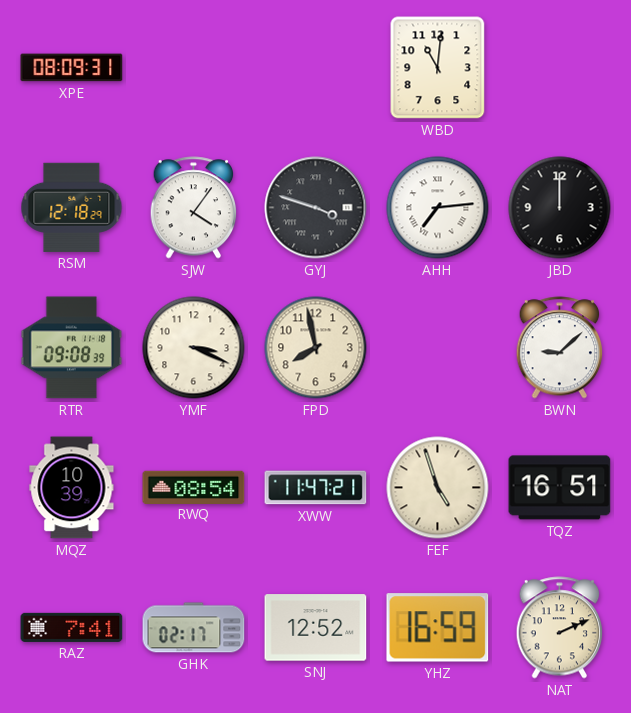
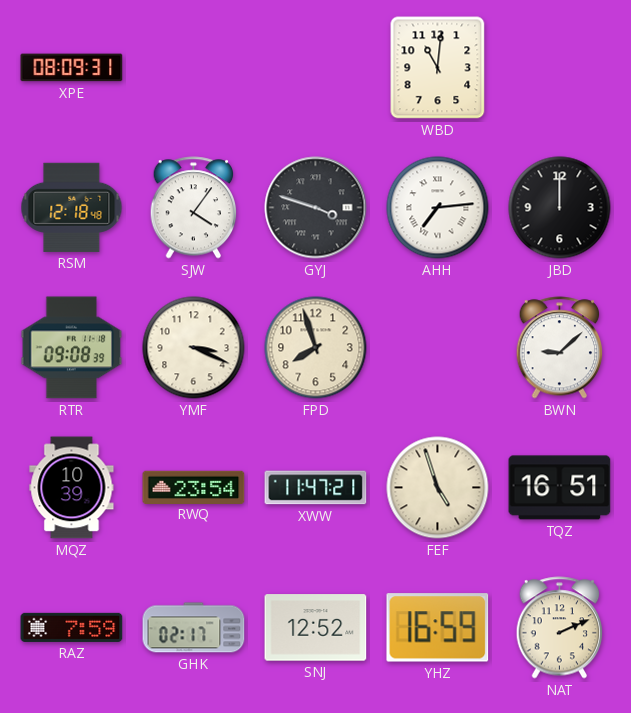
RSM: 12:18:29 -> 12:18:48
FPD: 7:58 -> 7:57
RWQ: 08:54 -> 23:54
RAZ: 7:41 -> 7:59
